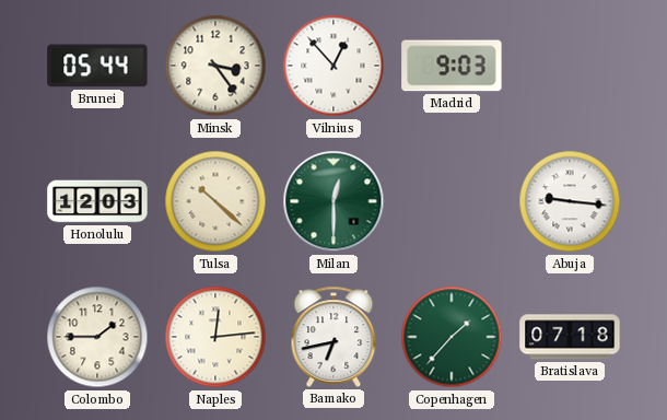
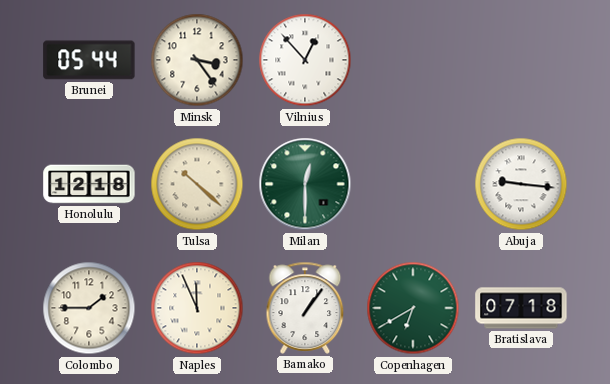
Madrid: 9:03 -> none
Honolulu: 12:03 -> 12:18
Naples: 12:14 -> 11:56
Bamako: 6:43 -> 1:06
Copenhagen: 1:37 -> 6:40
